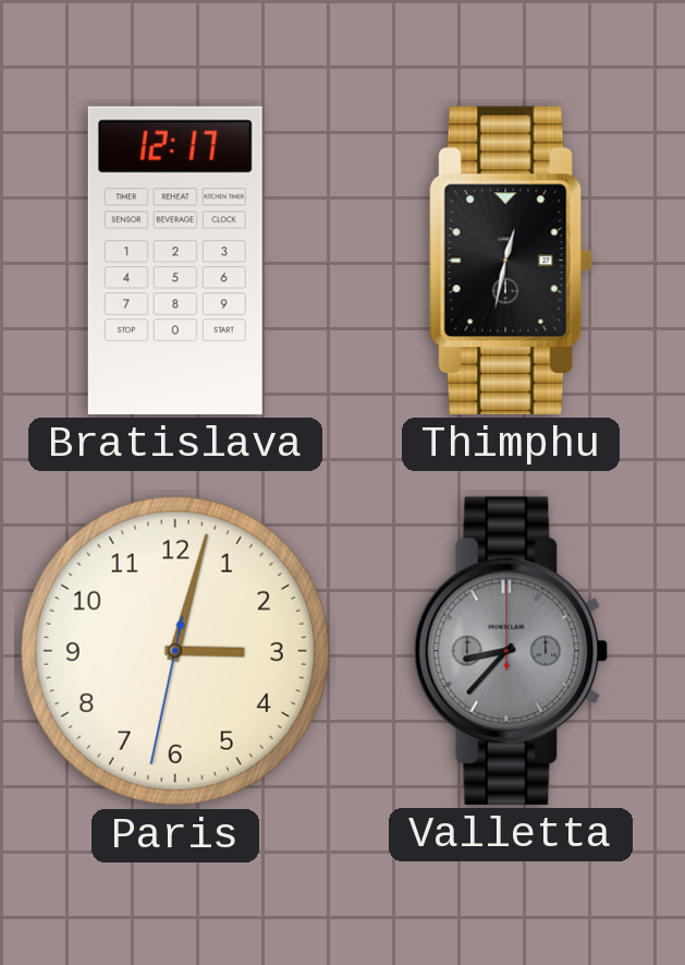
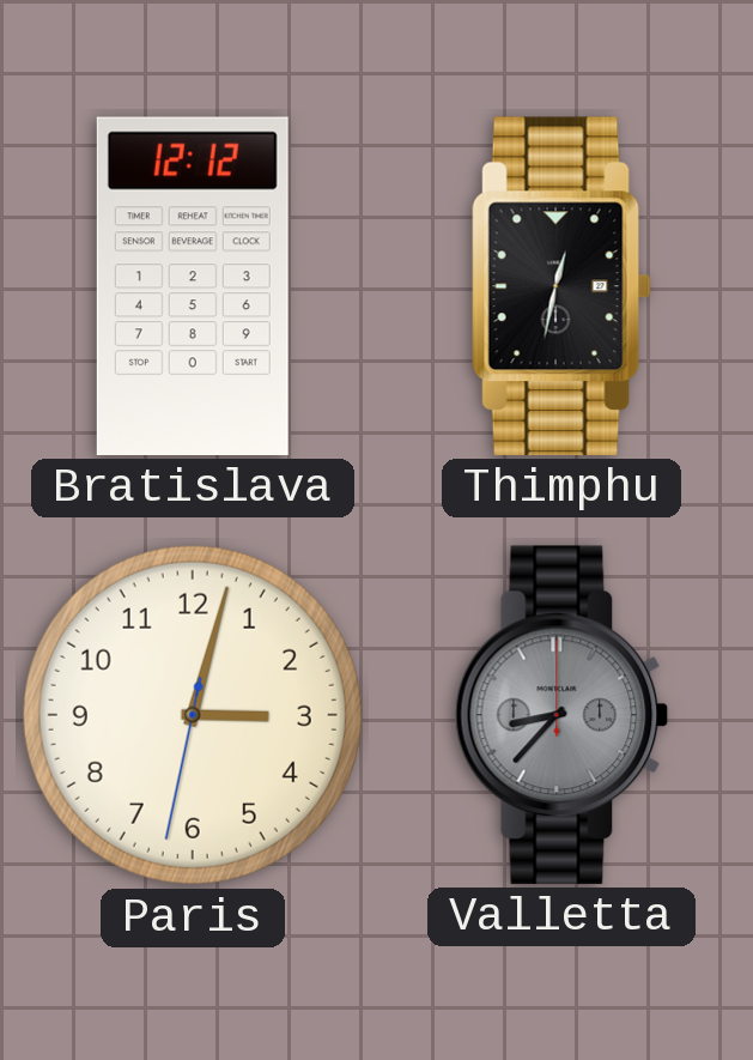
Bratislava: 12:17 -> 12:12
